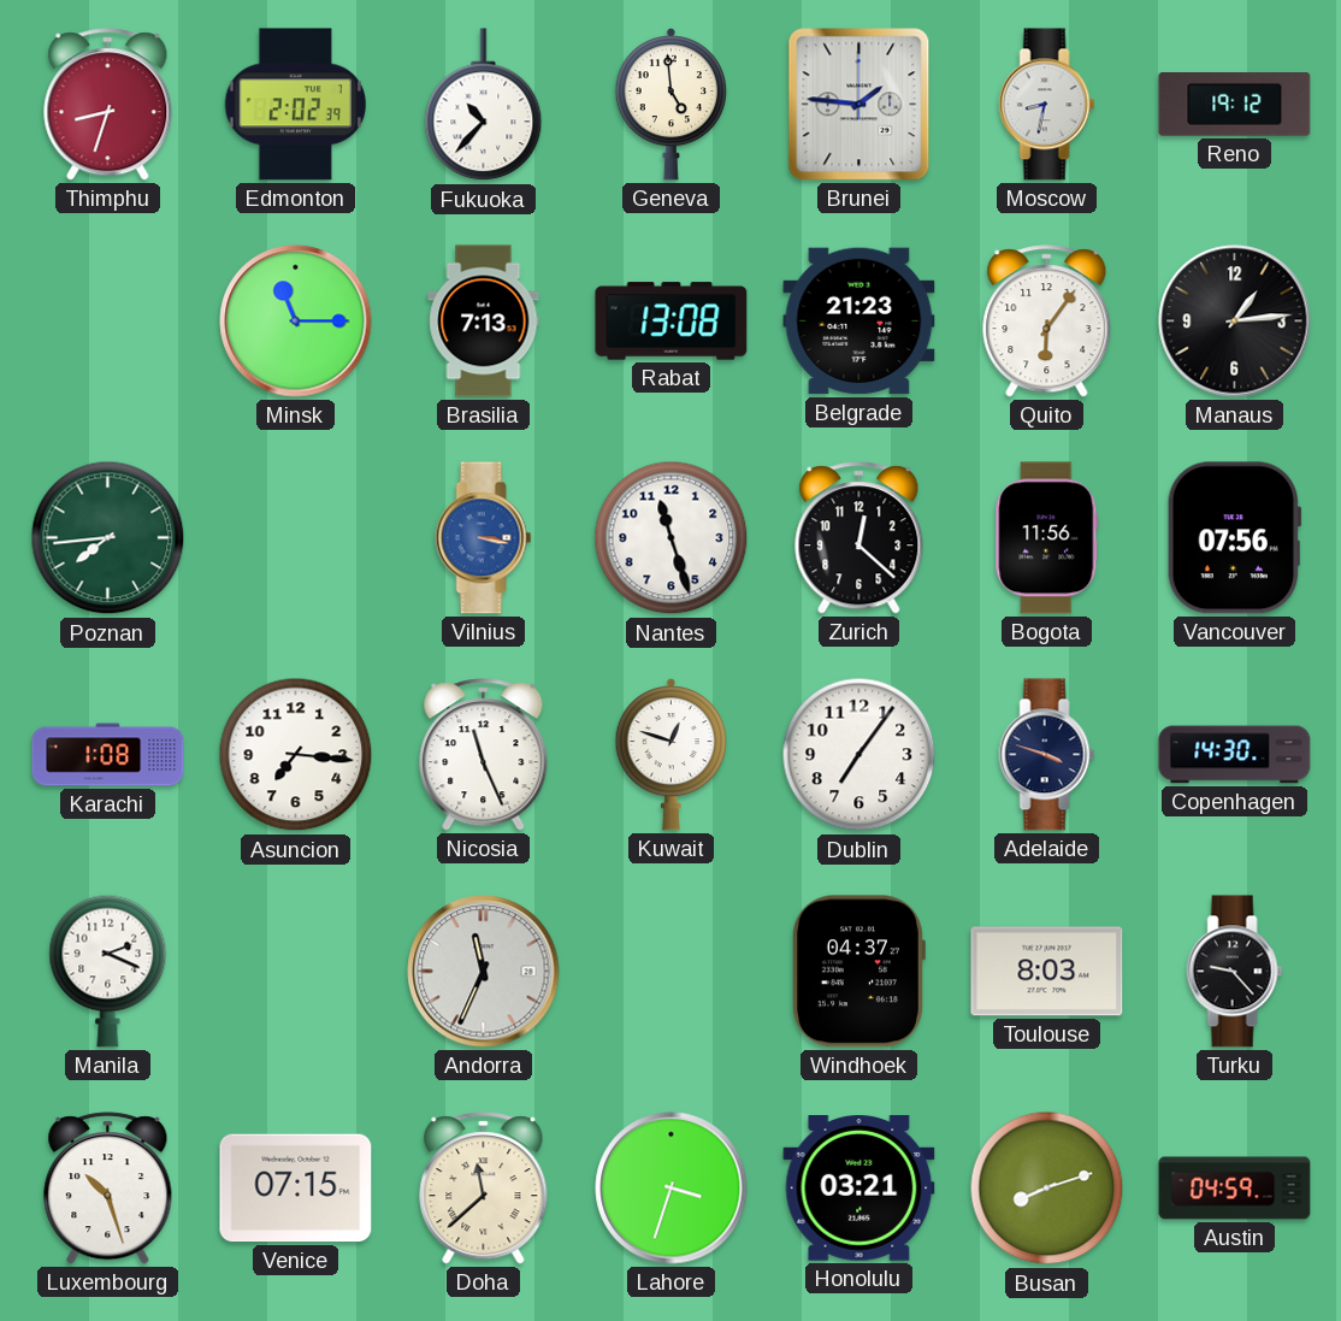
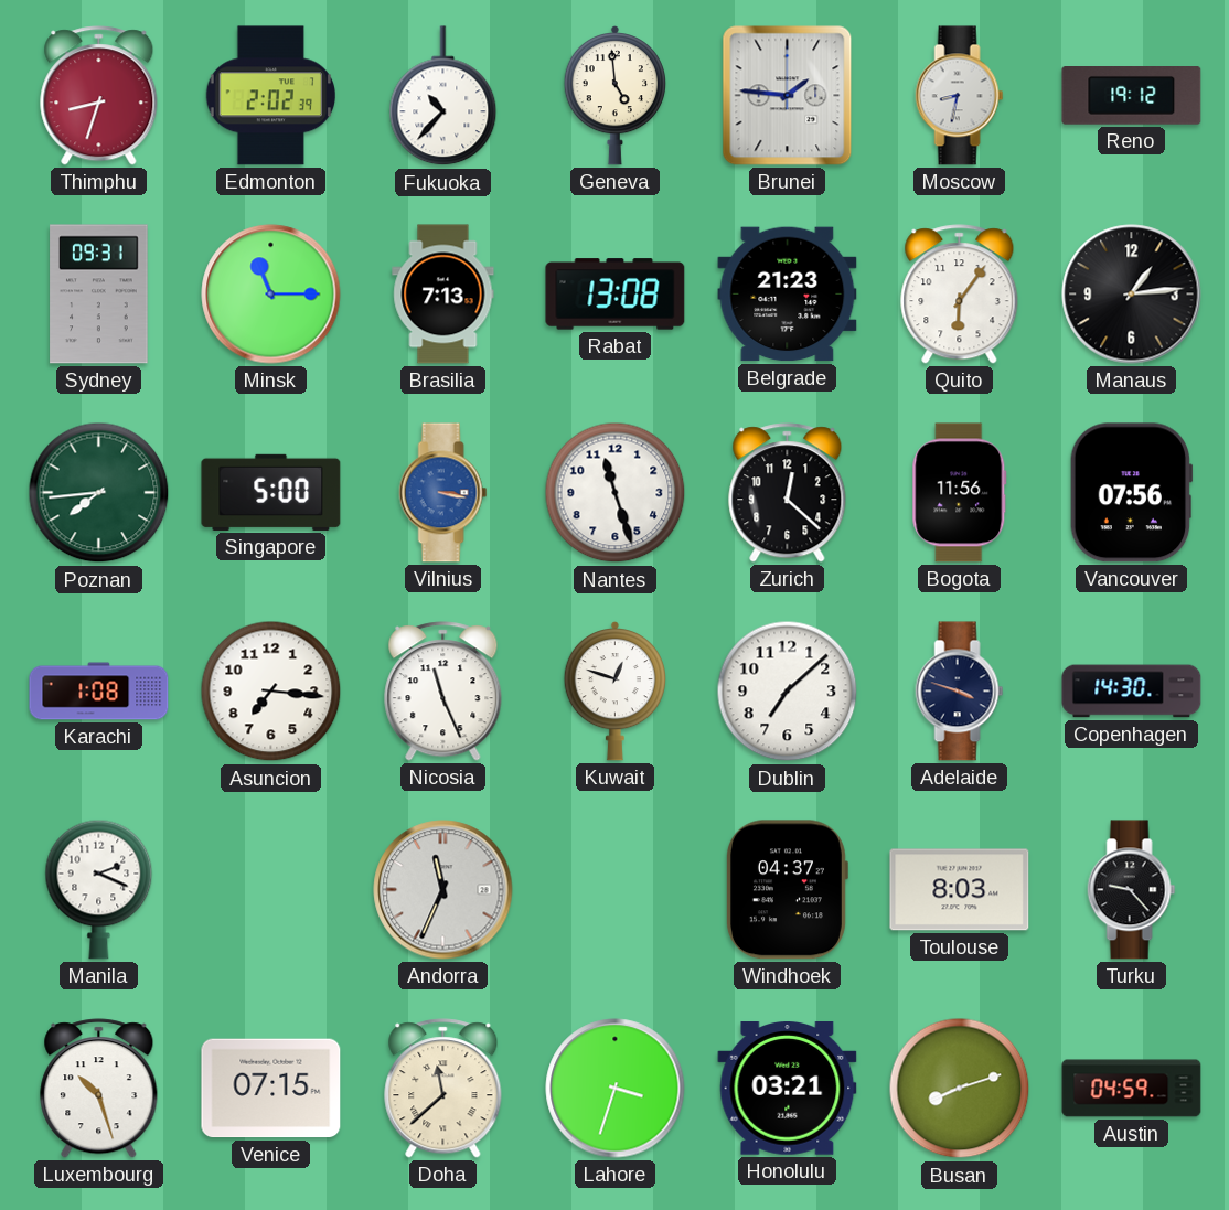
Sydney: none -> 09:31
Singapore: none -> 5:00
Dublin: 7:06 -> 7:08
